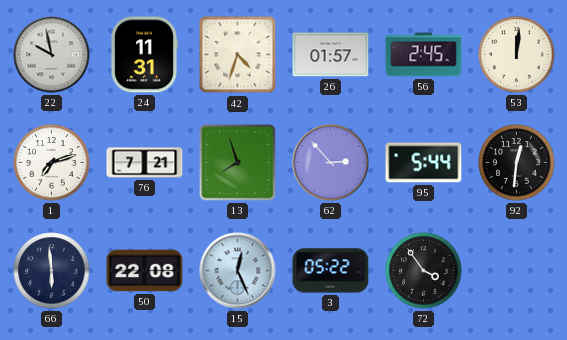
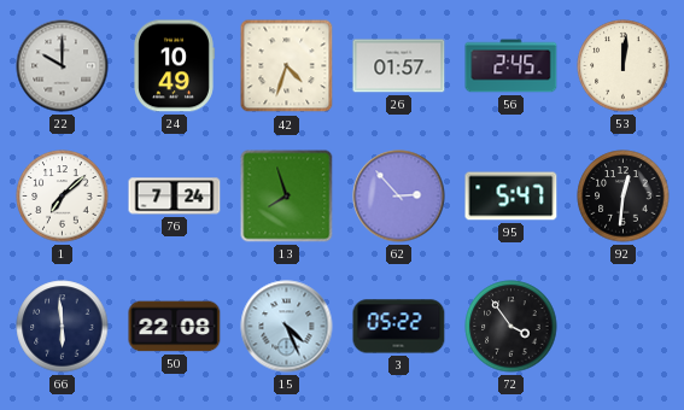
22: 9:58 -> 10:00
24: 11:31 -> 10:49
1: 7:12 -> 7:08
76: 7:21 -> 7:24
95: 5:44 -> 5:47
15: 12:26 -> 4:26
